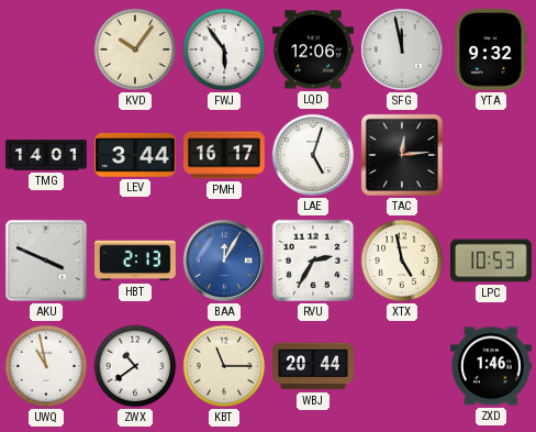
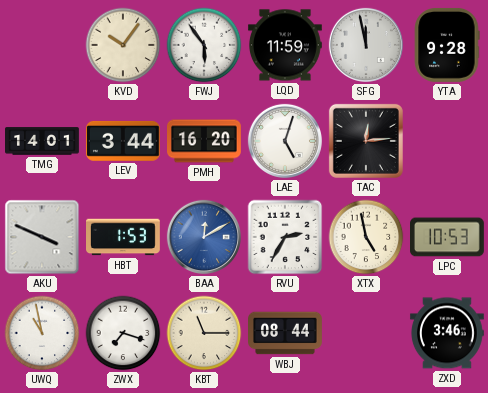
LQD: 12:06 -> 11:59
YTA: 9:32 -> 9:28
PMH: 16:17 -> 16:20
HBT: 2:13 -> 1:53
BAA: 12:05 -> 12:10
ZWX: 10:39 -> 7:18
WBJ: 20:44 -> 08:44
ZXD: 1:46 -> 3:46
